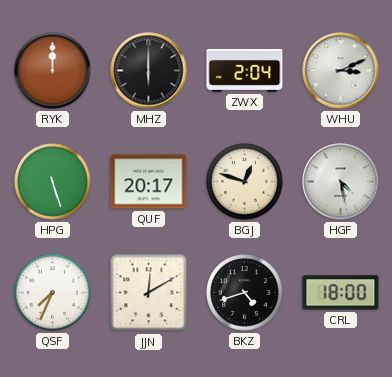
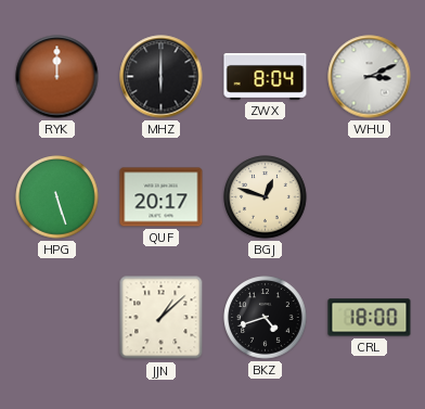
ZWX: 2:04 -> 8:04
HGF: 4:28 -> none
QSF: 7:34 -> none
JJN: 12:10 -> 1:08
